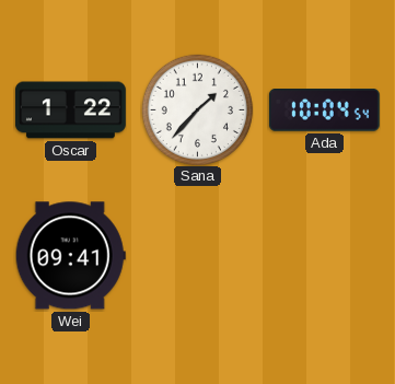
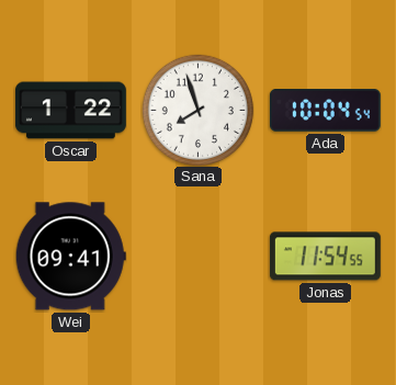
Sana: 1:37 -> 7:57
Jonas: none -> 11:54
